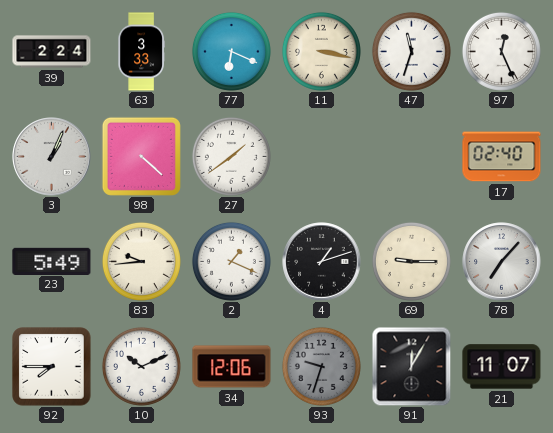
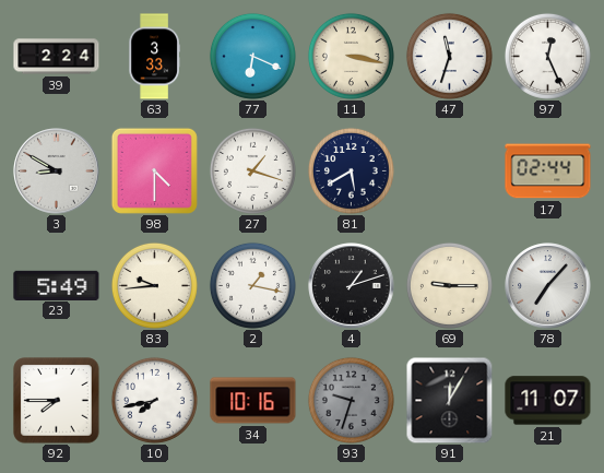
3: 1:04 -> 8:50
98: 4:22 -> 4:30
27: 1:39 -> 1:18
81: none -> 5:40
17: 02:40 -> 02:44
2: 1:19 -> 1:17
10: 10:11 -> 7:43
34: 12:06 -> 10:16
